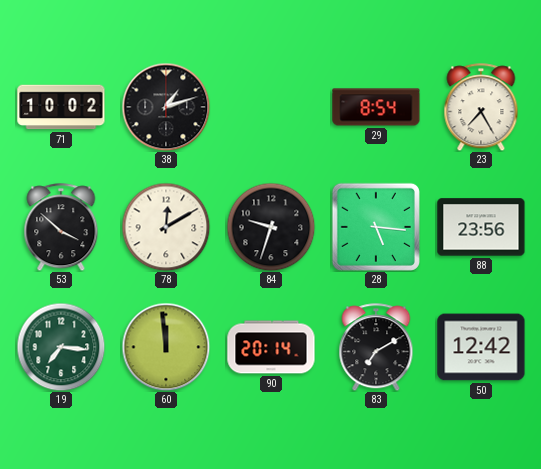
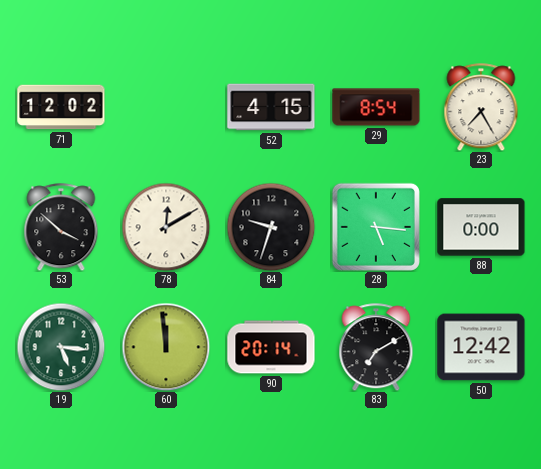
71: 10:02 -> 12:02
38: 1:12 -> none
52: none -> 4:15
88: 23:56 -> 0:00
19: 7:16 -> 5:16
